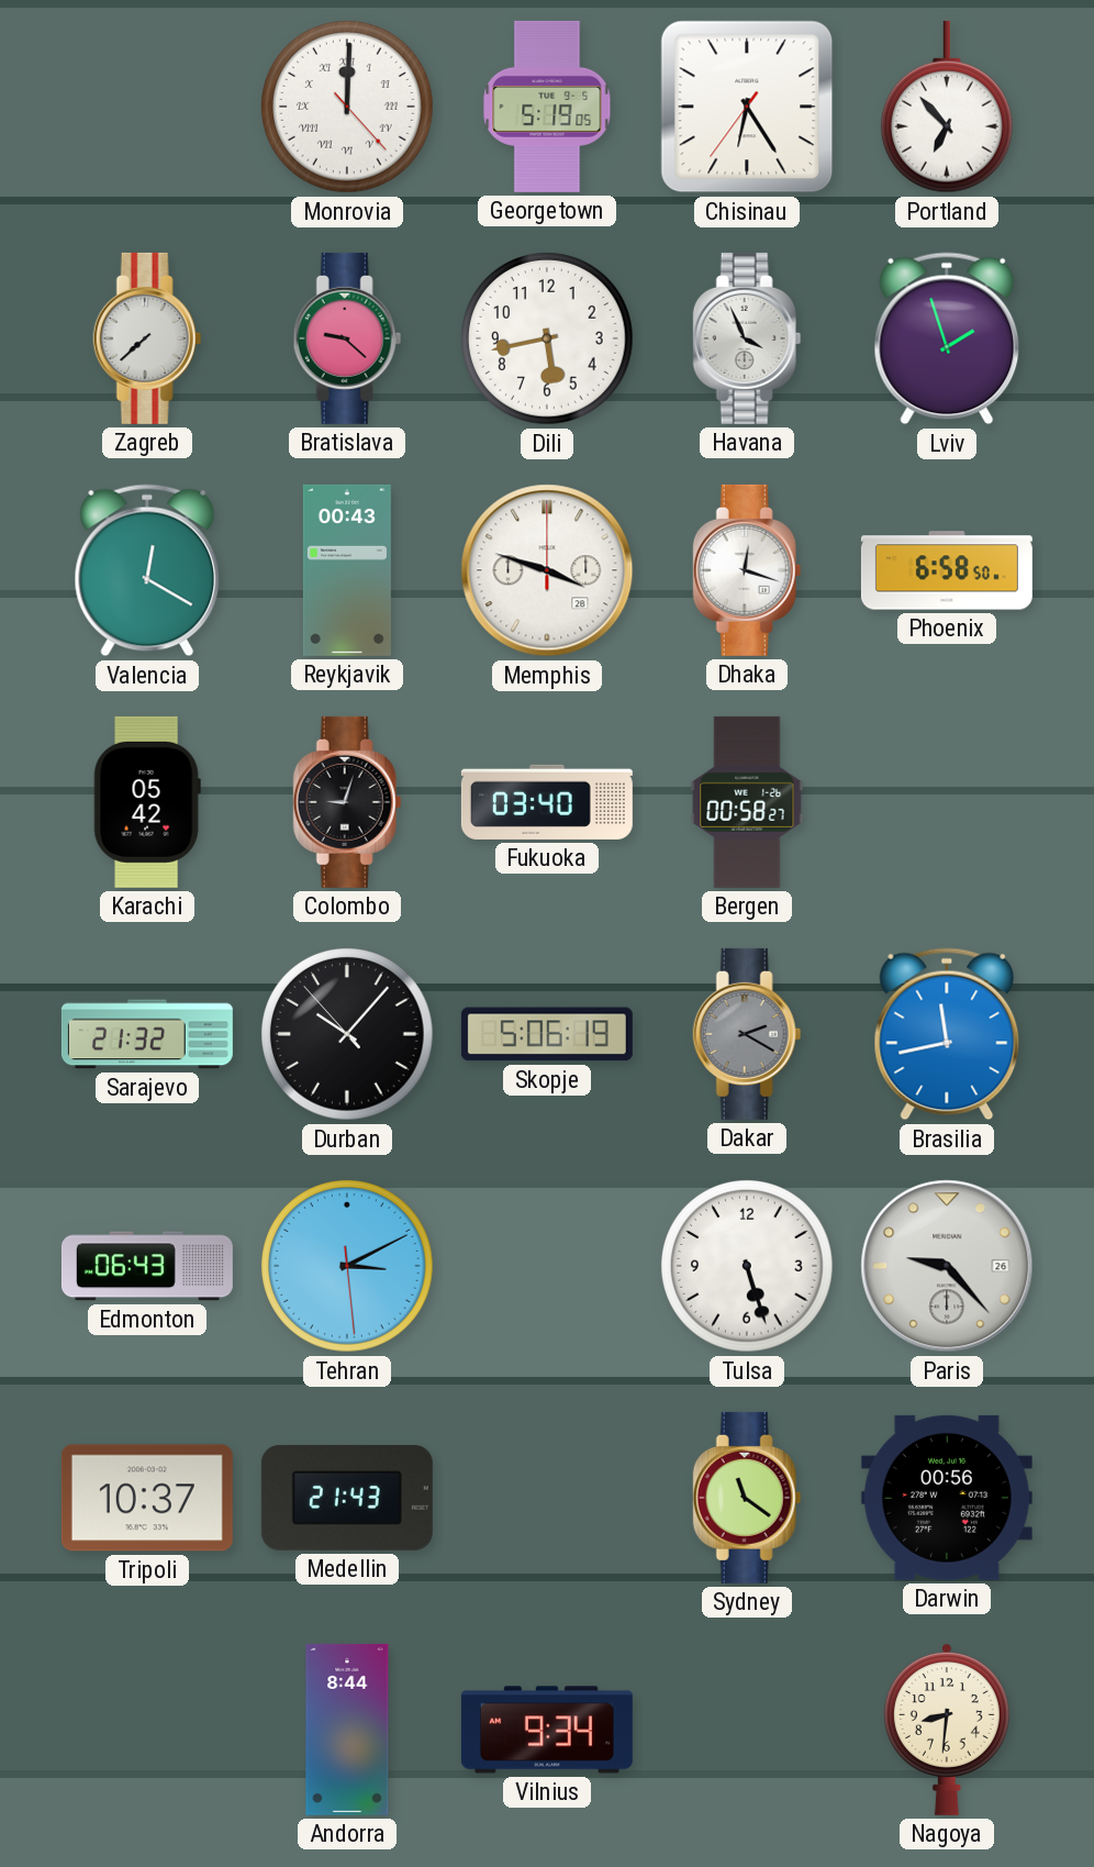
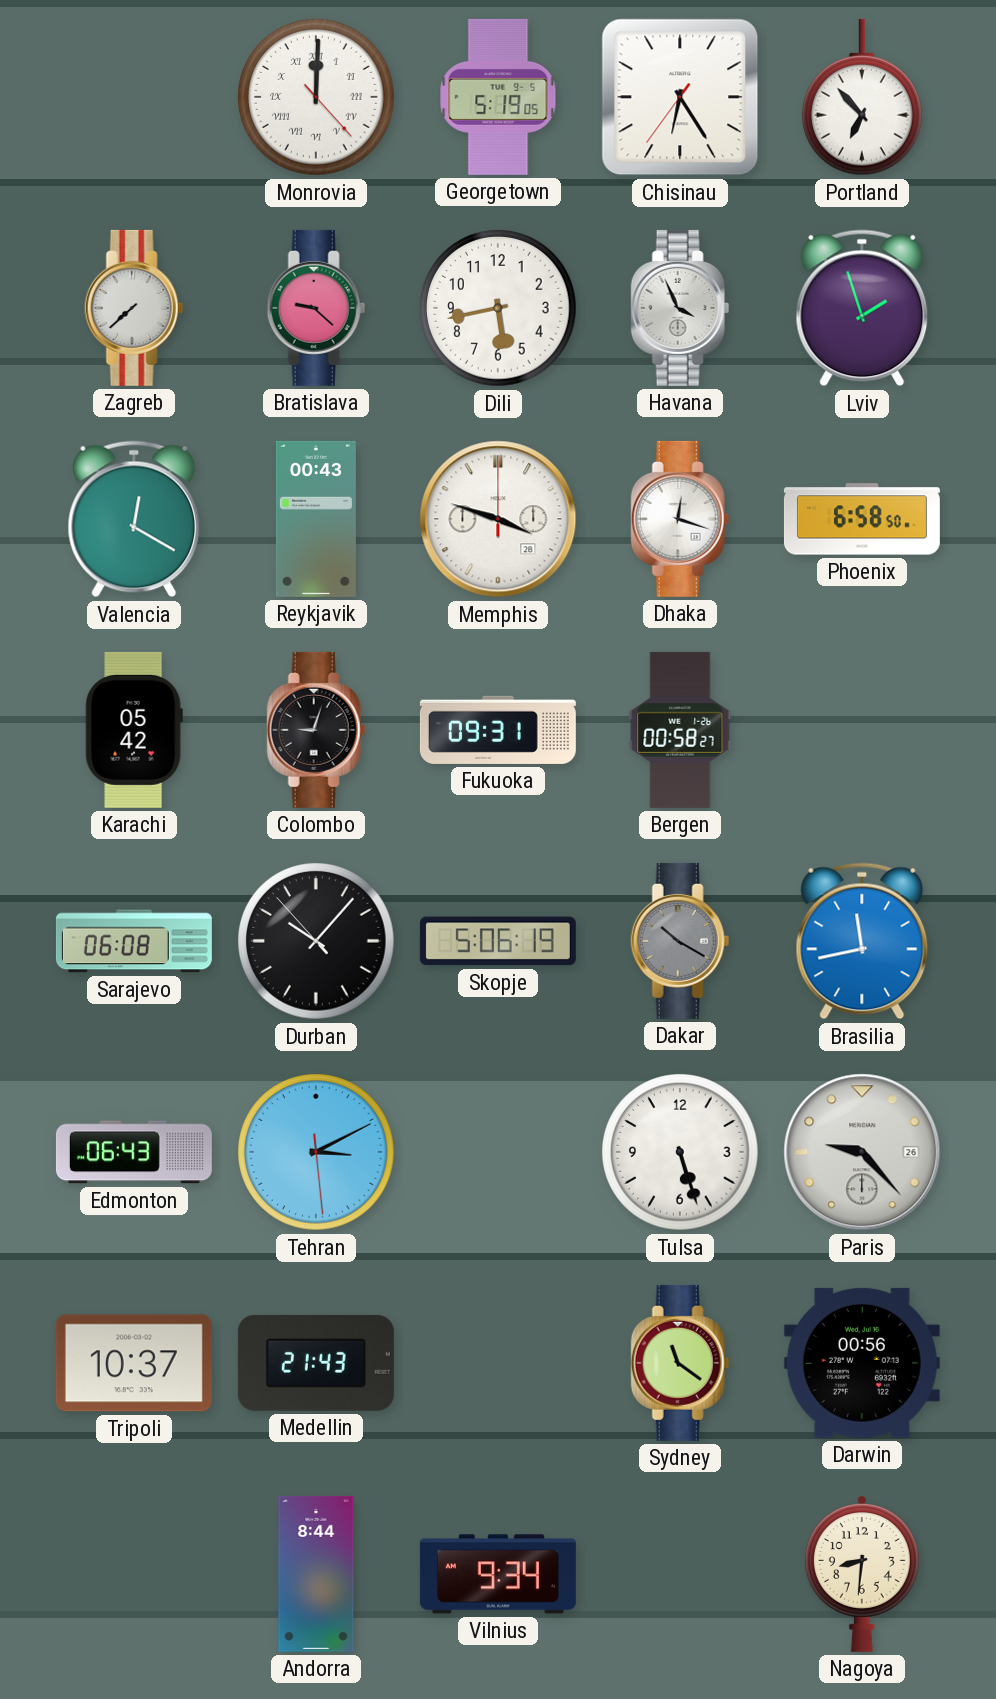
Fukuoka: 03:40 -> 09:31
Sarajevo: 21:32 -> 06:08
Dakar: 2:20 -> 10:20
